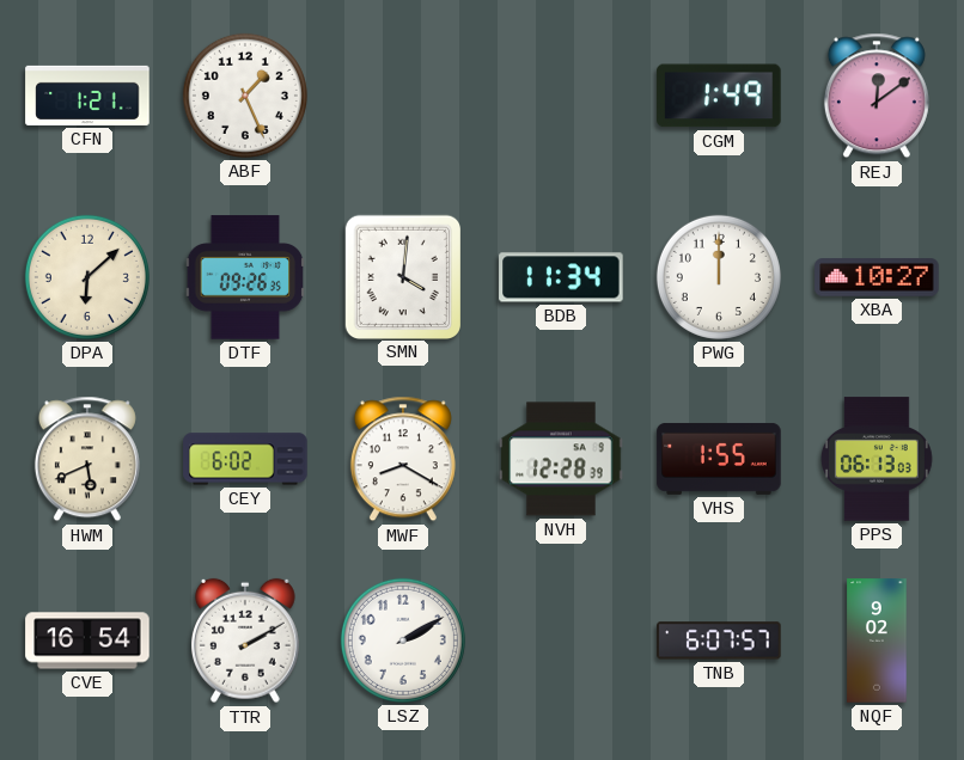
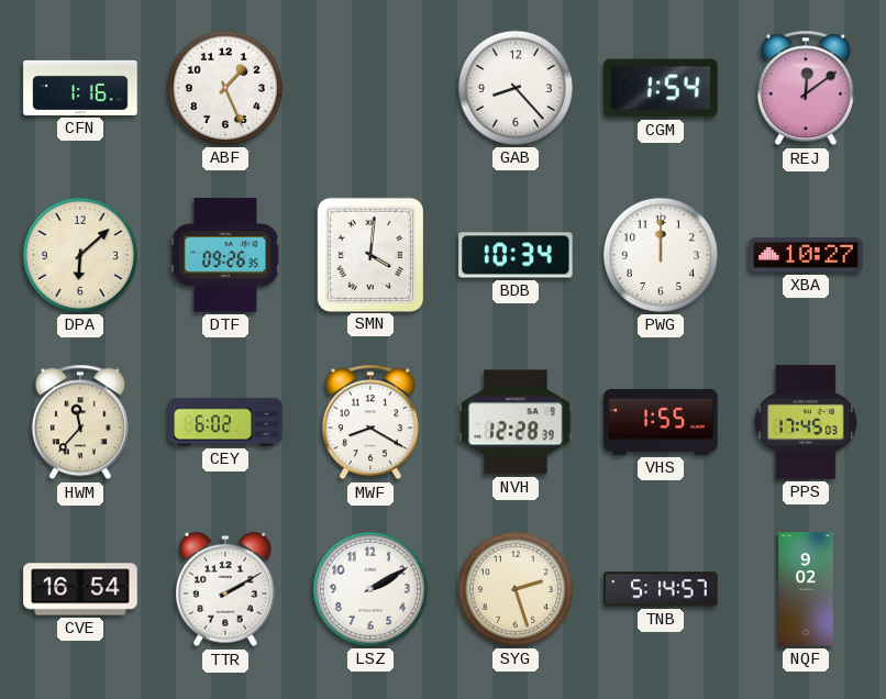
CFN: 1:21 -> 1:16
GAB: none -> 8:23
CGM: 1:49 -> 1:54
BDB: 11:34 -> 10:34
HWM: 5:41 -> 11:37
PPS: 06:13 -> 17:45
SYG: none -> 2:27
TNB: 6:07 -> 5:14
